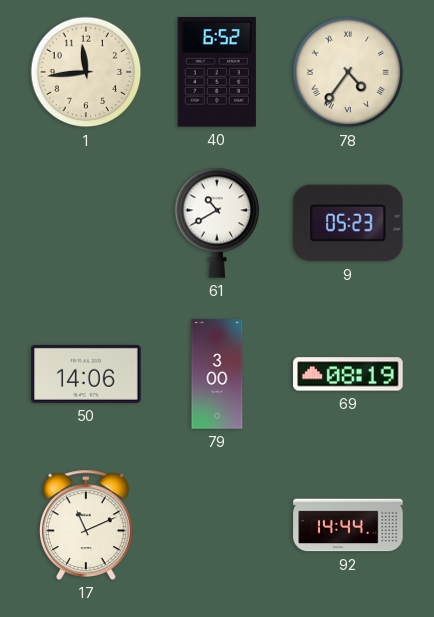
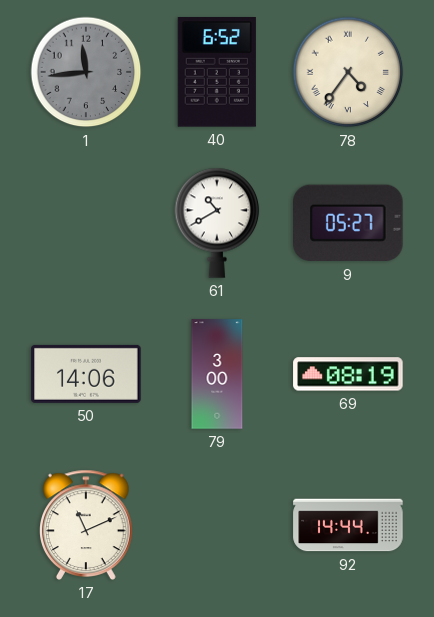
1 dial: cream -> grey
9: 05:23 -> 05:27
